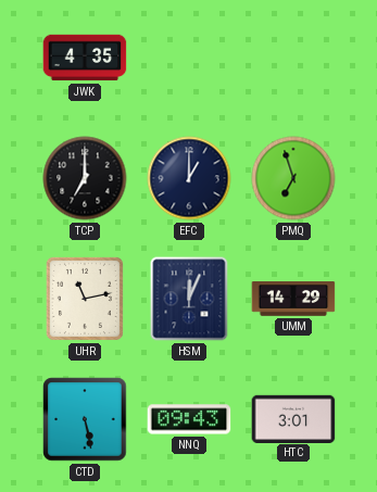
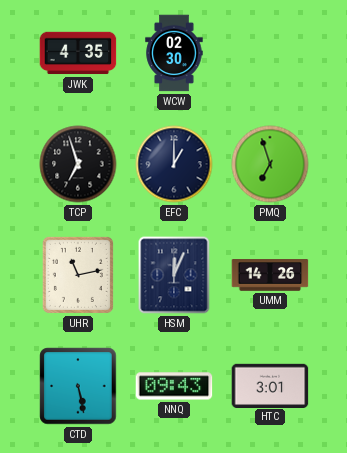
WCW: none -> 02:30
TCP: 7:00 -> 6:57
UMM: 14:29 -> 14:26
